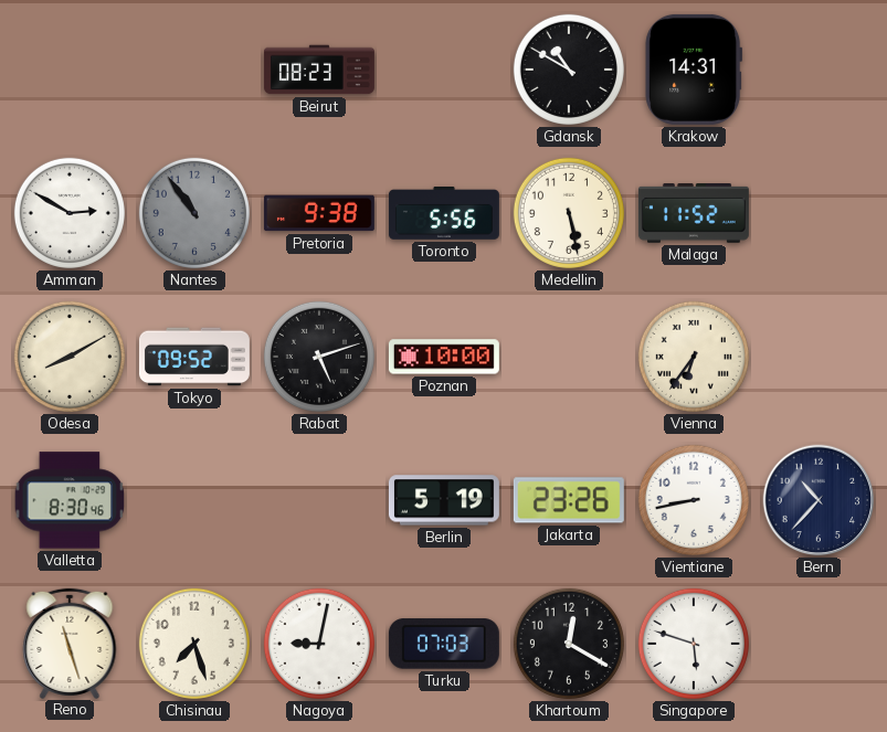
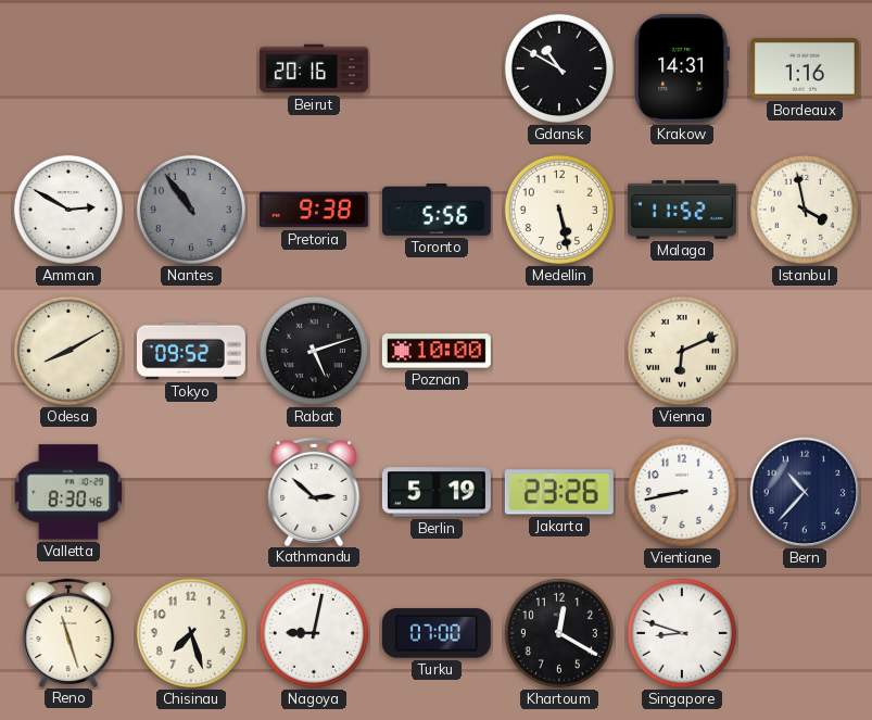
Beirut: 08:23 -> 20:16
Bordeaux: none -> 1:16
Istanbul: none -> 3:58
Vienna: 6:36 -> 6:11
Kathmandu: none -> 2:52
Turku: 07:03 -> 07:00
Singapore: 5:48 -> 8:48
